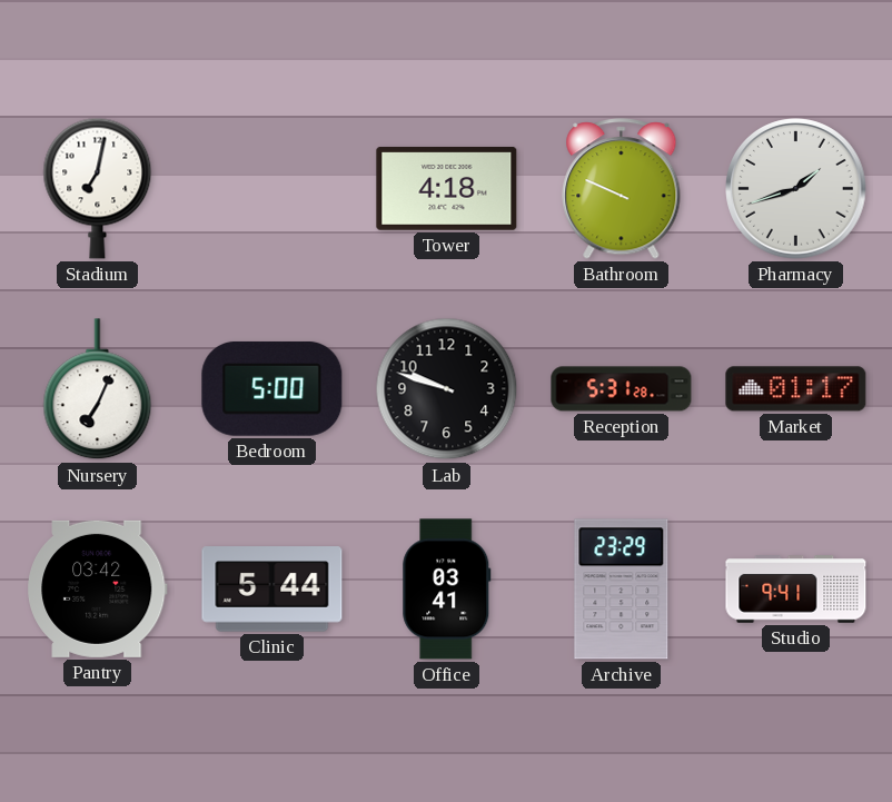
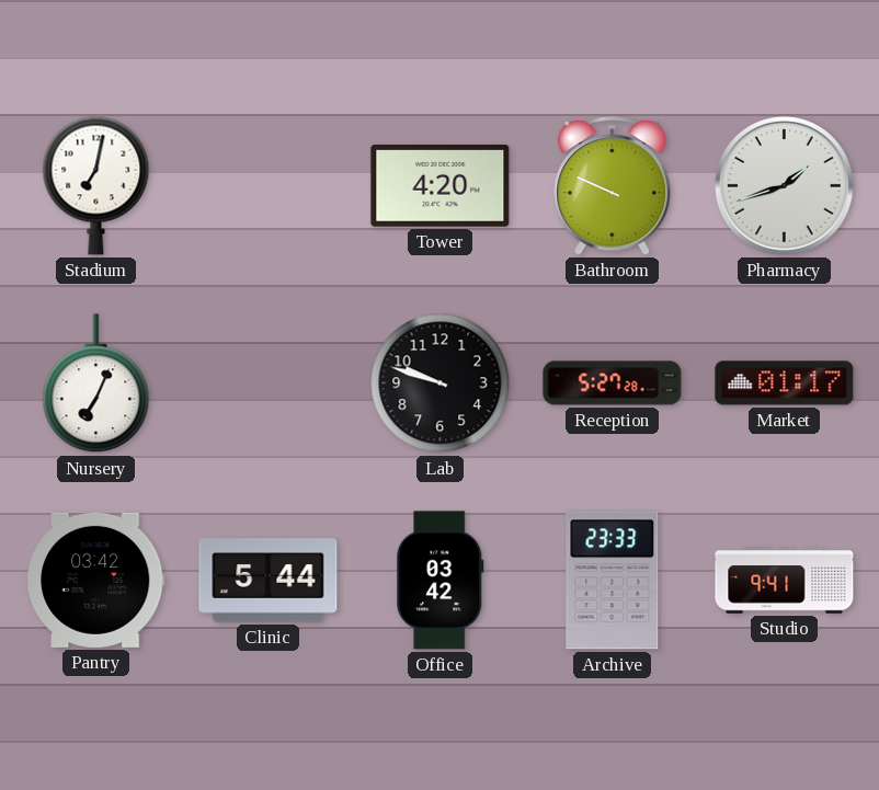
Tower: 4:18 -> 4:20
Bedroom: 5:00 -> none
Reception: 5:31 -> 5:27
Office: 03:41 -> 03:42
Archive: 23:29 -> 23:33
